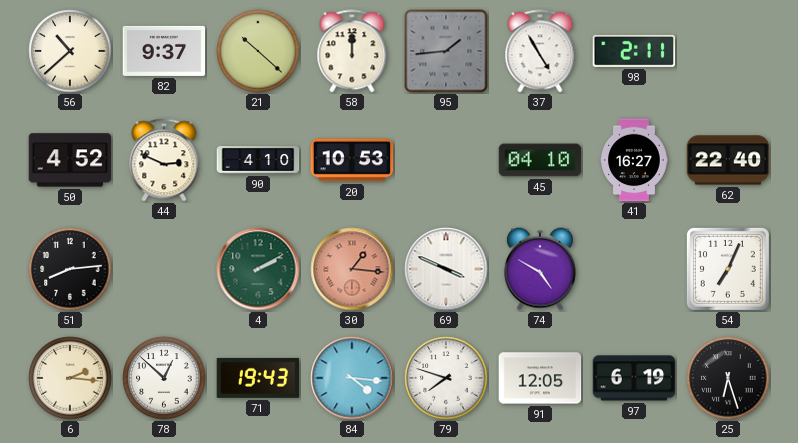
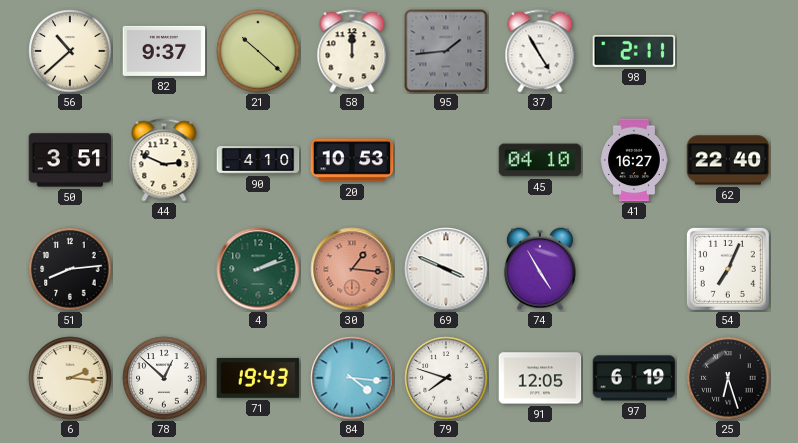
50: 4:52 -> 3:51
4: 2:10 -> 2:12
74: 4:50 -> 4:55
